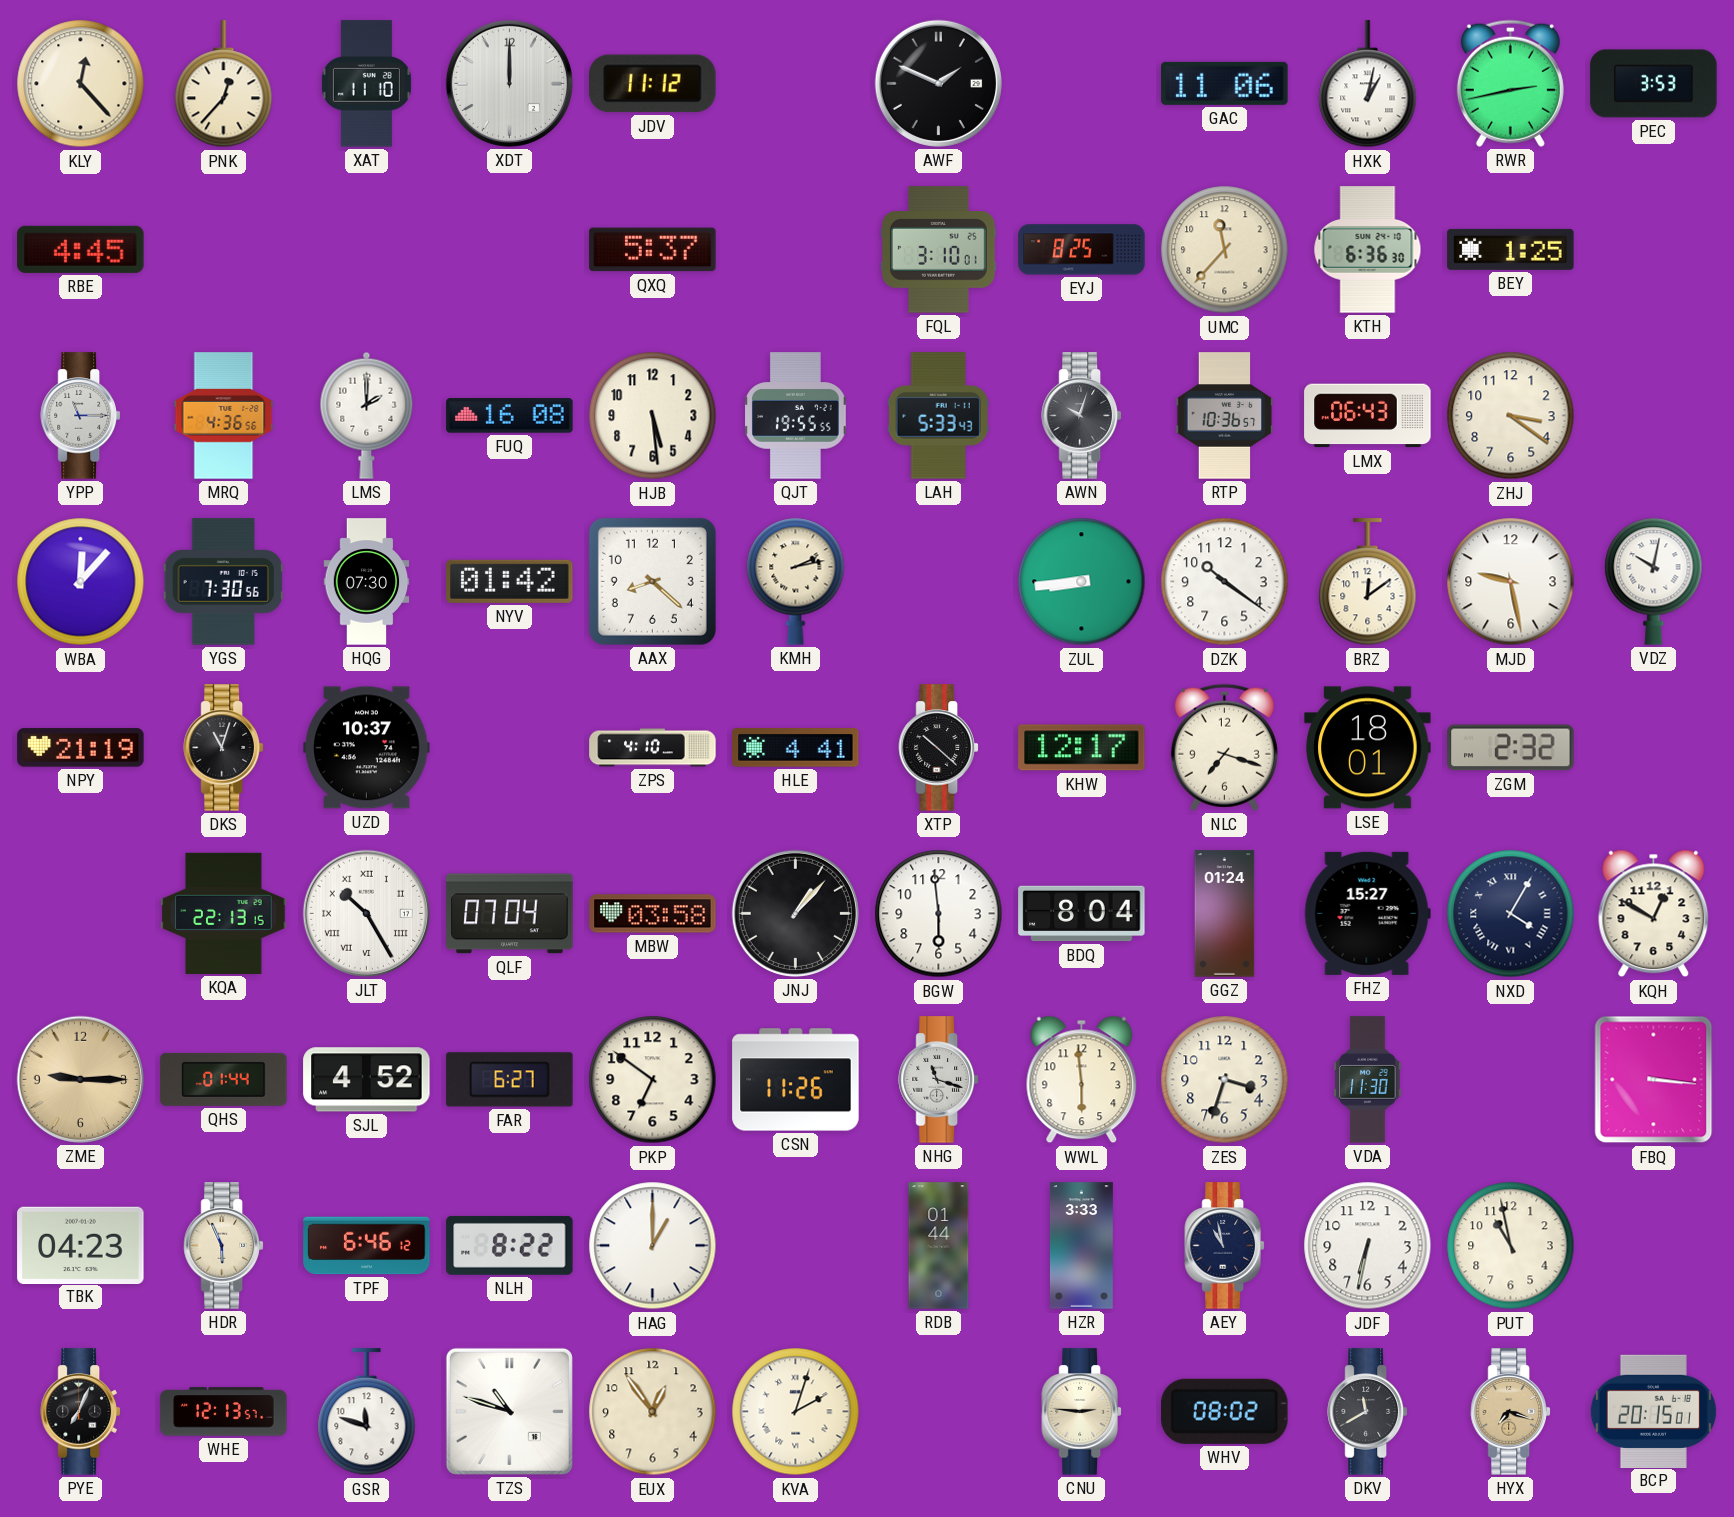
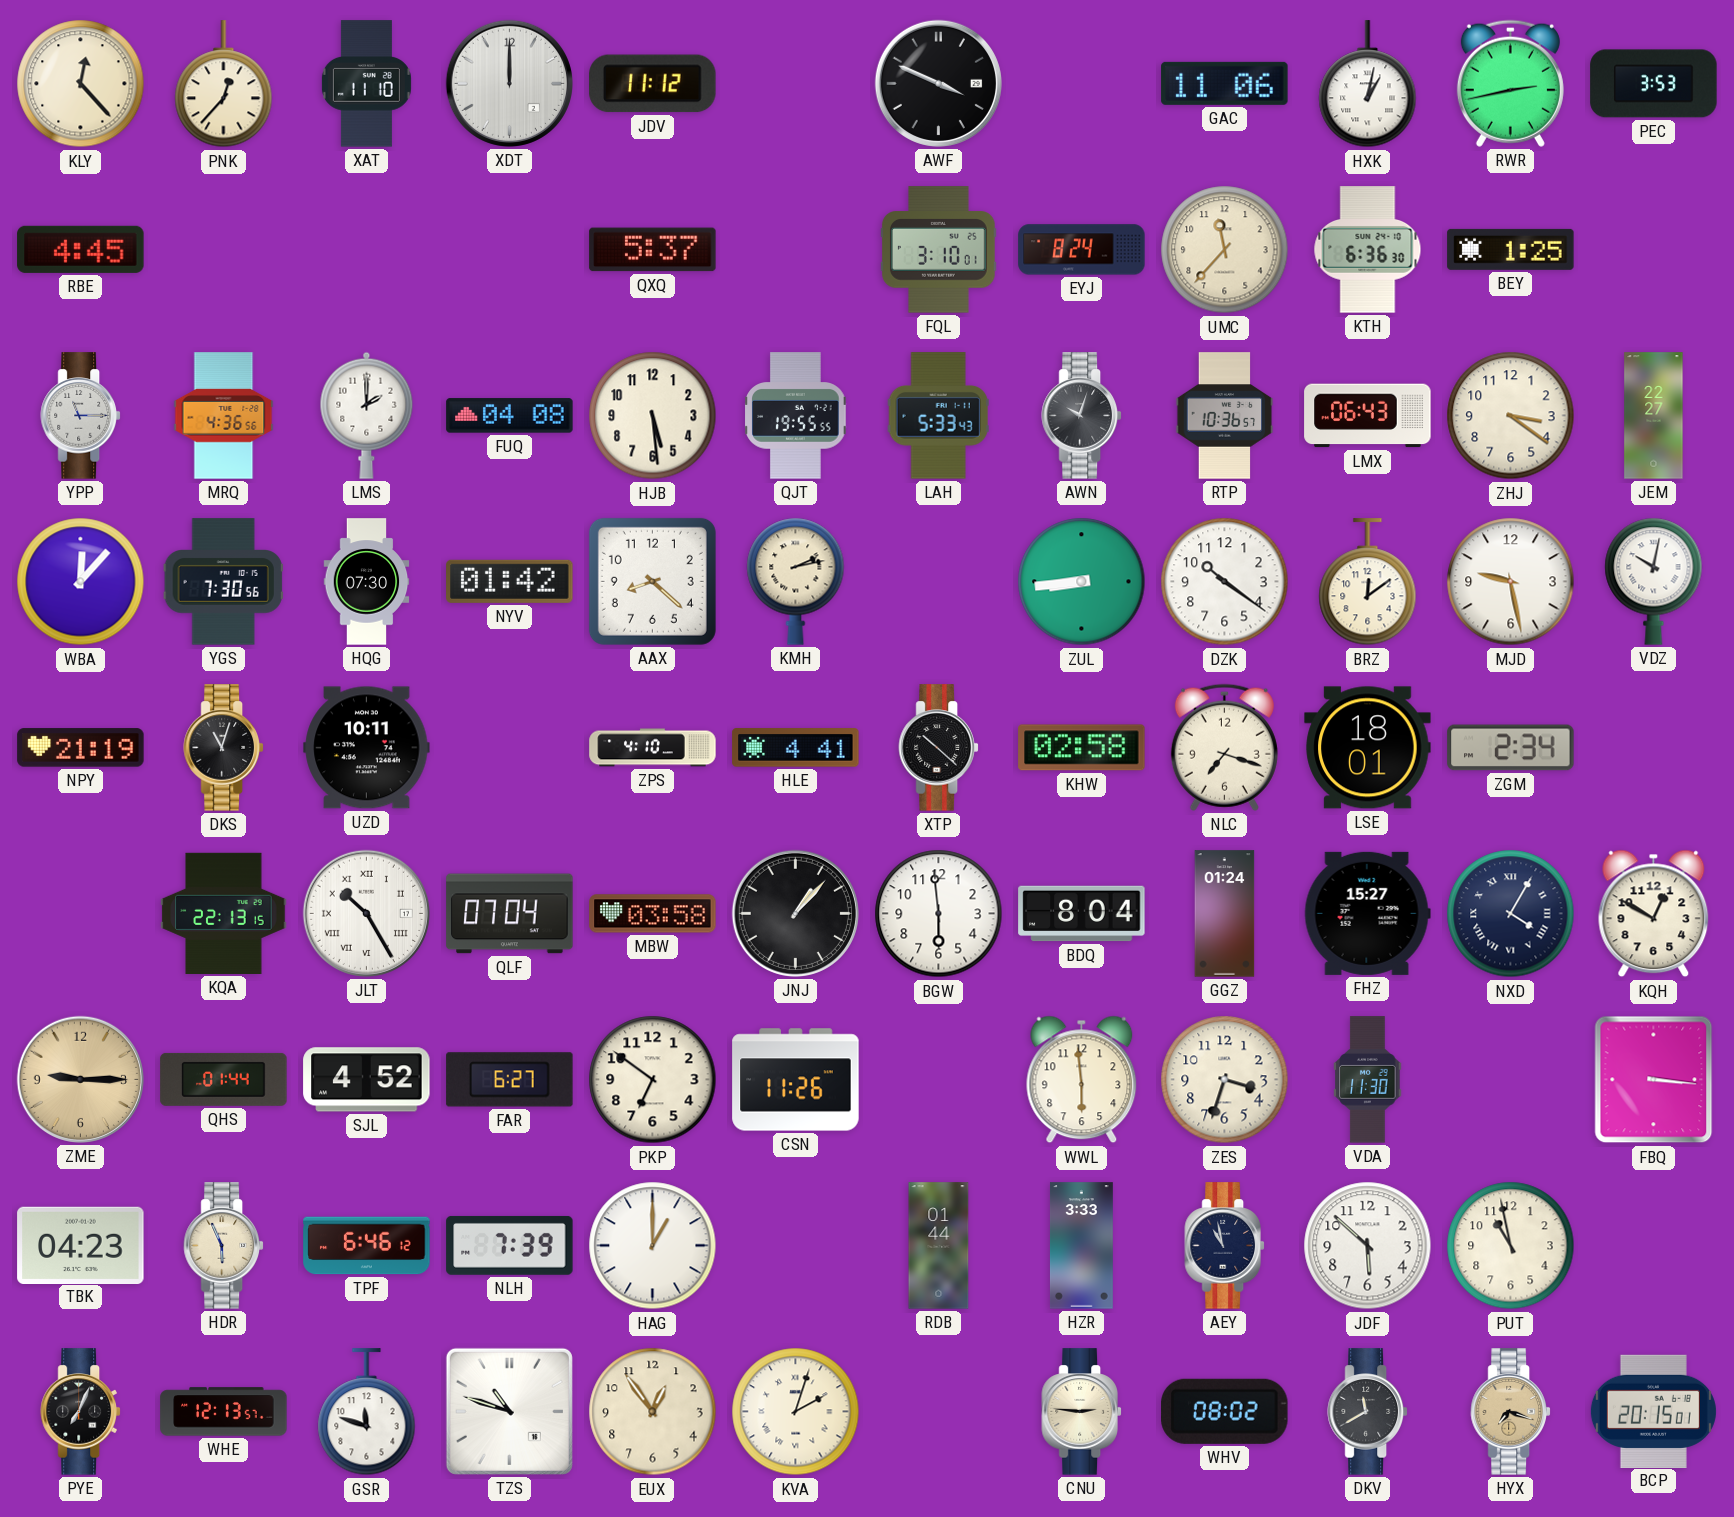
AWF: 1:49 -> 3:49
EYJ: 8:25 -> 8:24
FUQ: 16:08 -> 04:08
JEM: none -> 22:27
UZD: 10:37 -> 10:11
KHW: 12:17 -> 02:58
ZGM: 2:32 -> 2:34
NHG: 11:18 -> none
NLH: 8:22 -> 7:39
JDF: 6:32 -> 5:52
